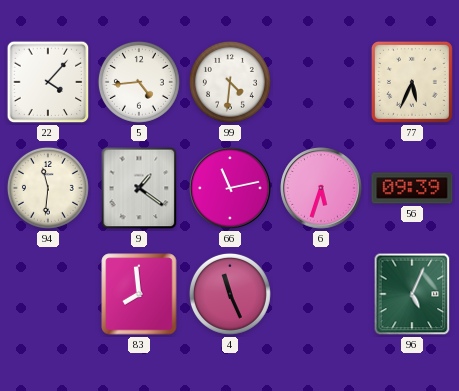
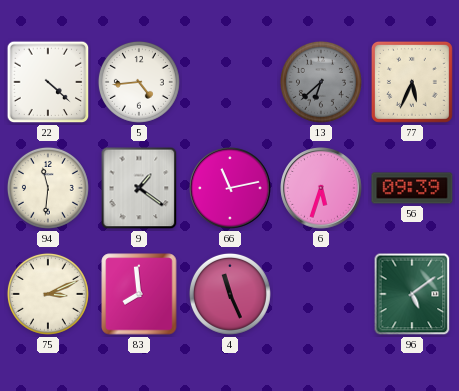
22: 4:07 -> 4:22
99: 4:31 -> none
13: none -> 6:38
75: none -> 3:11
96: 5:04 -> 5:09
